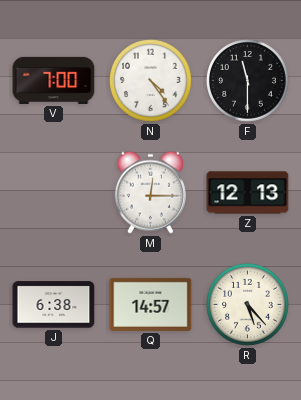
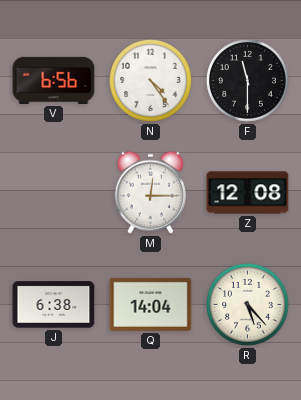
V: 7:00 -> 6:56
Z: 12:13 -> 12:08
Q: 14:57 -> 14:04
